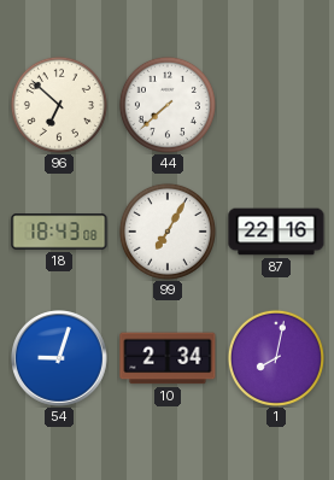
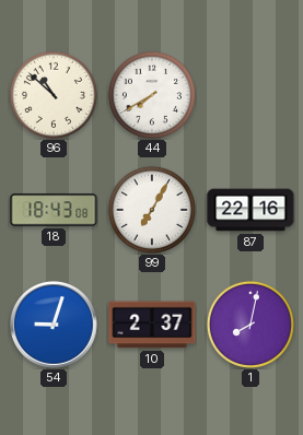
96: 6:52 -> 10:52
44: 7:38 -> 7:40
10: 2:34 -> 2:37
